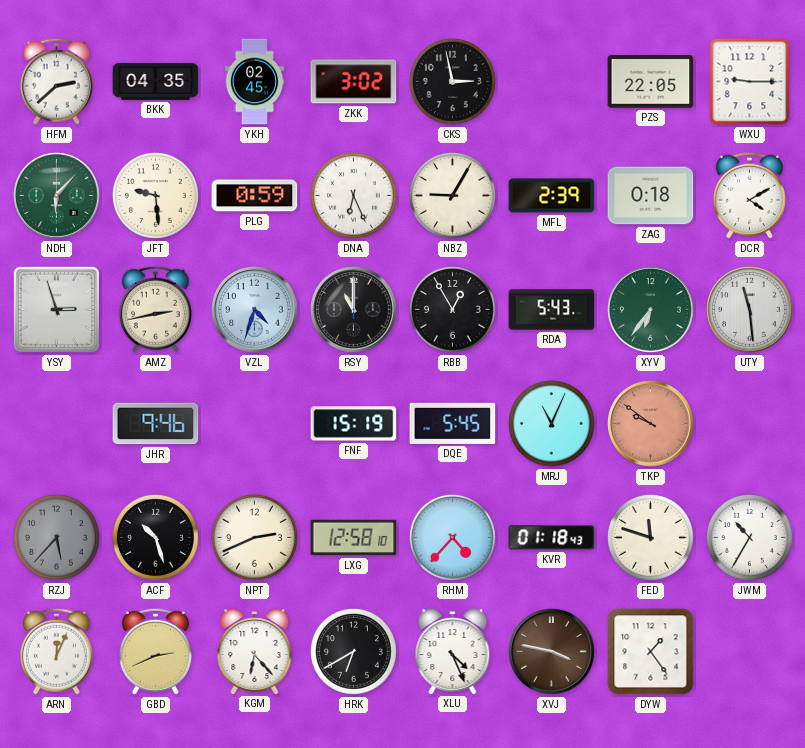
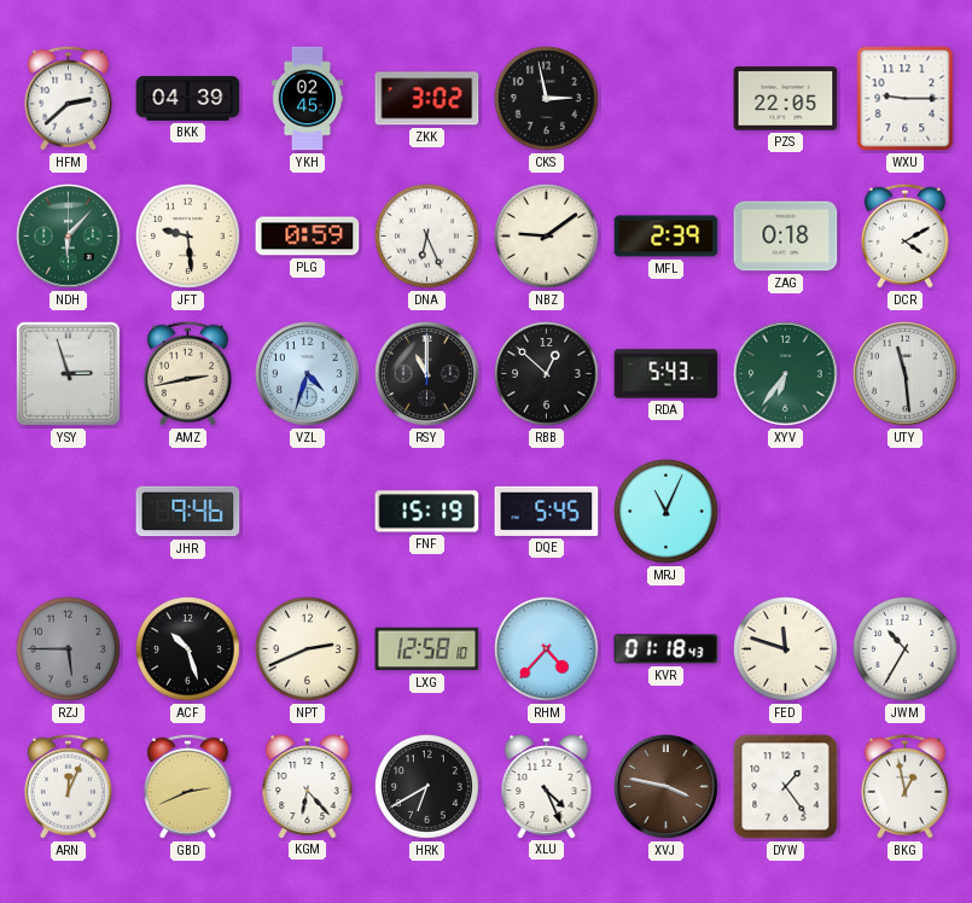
BKK: 04:35 -> 04:39
NBZ: 9:05 -> 9:09
RBB: 12:55 -> 12:52
TKP: 9:51 -> none
RZJ: 5:37 -> 5:45
BKG: none -> 12:58
